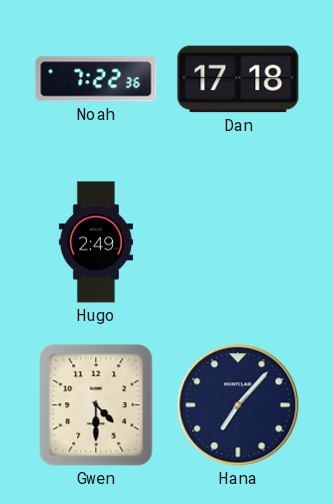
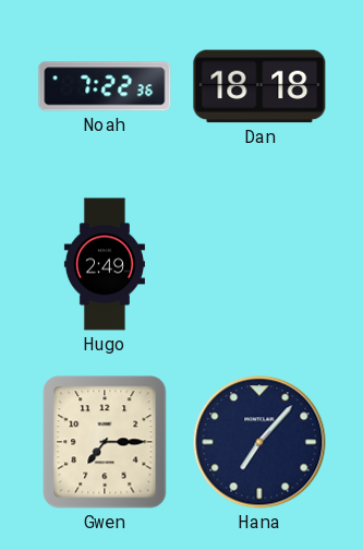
Dan: 17:18 -> 18:18
Gwen: 4:30 -> 7:15
